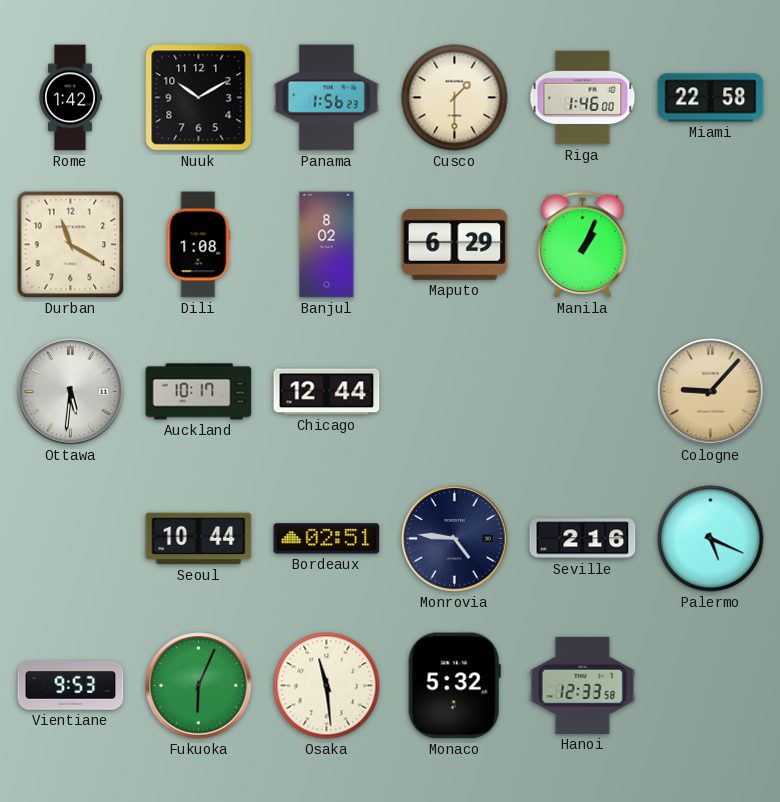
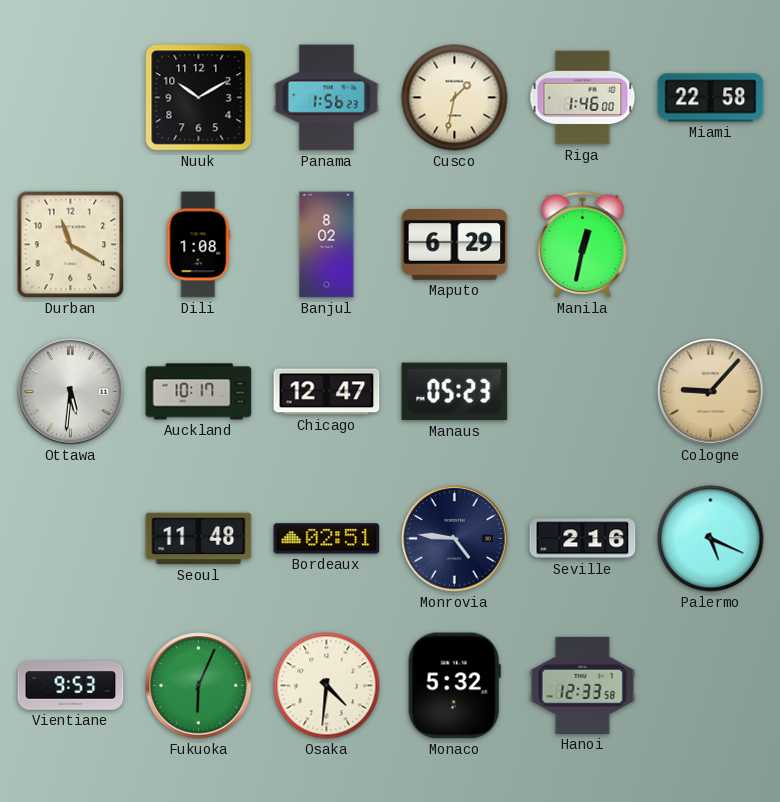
Rome: 1:42 -> none
Cusco: 1:30 -> 1:32
Manila: 1:04 -> 12:32
Chicago: 12:44 -> 12:47
Manaus: none -> 05:23
Seoul: 10:44 -> 11:48
Osaka: 11:29 -> 4:31
